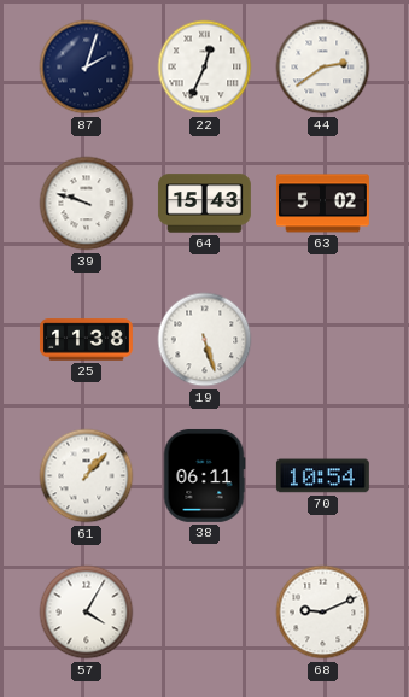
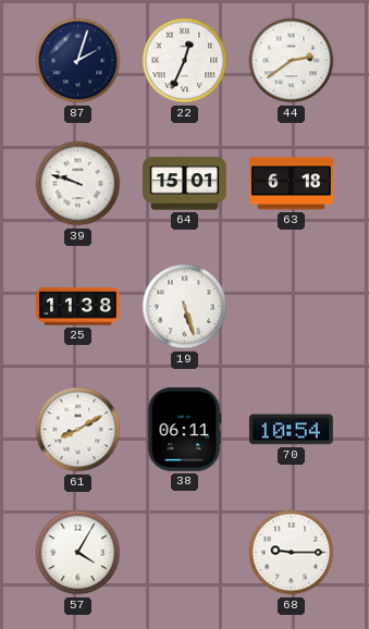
64: 15:43 -> 15:01
63: 5:02 -> 6:18
61: 1:07 -> 8:10
68: 9:11 -> 9:15
